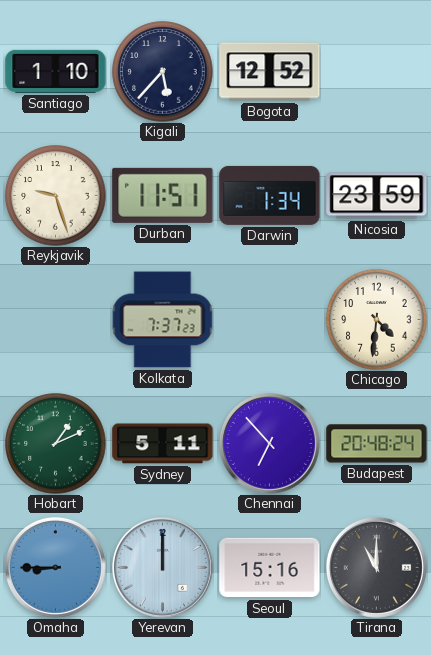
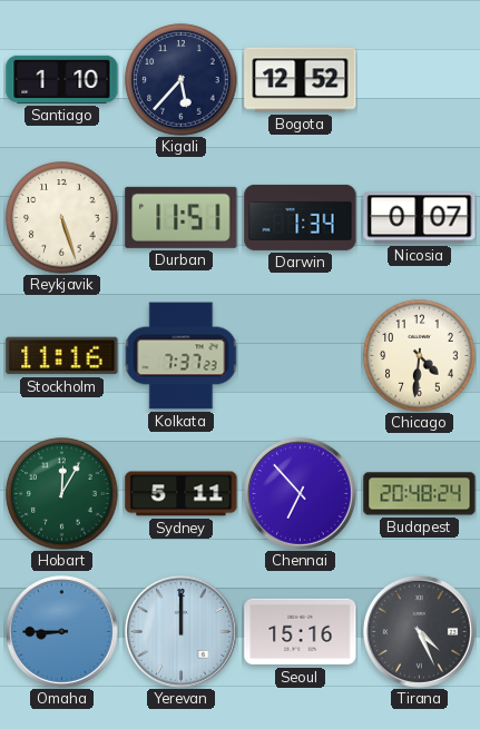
Reykjavik: 9:27 -> 5:27
Nicosia: 23:59 -> 0:07
Stockholm: none -> 11:16
Hobart: 1:11 -> 12:05
Tirana: 11:00 -> 4:26
